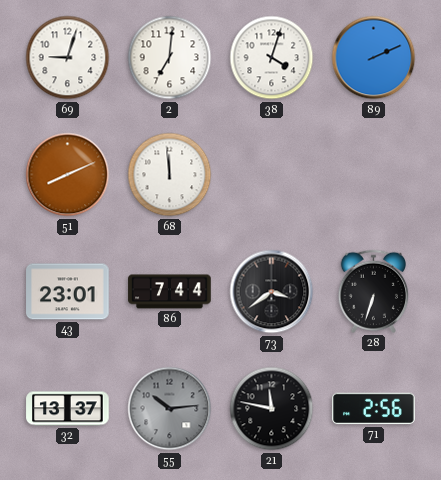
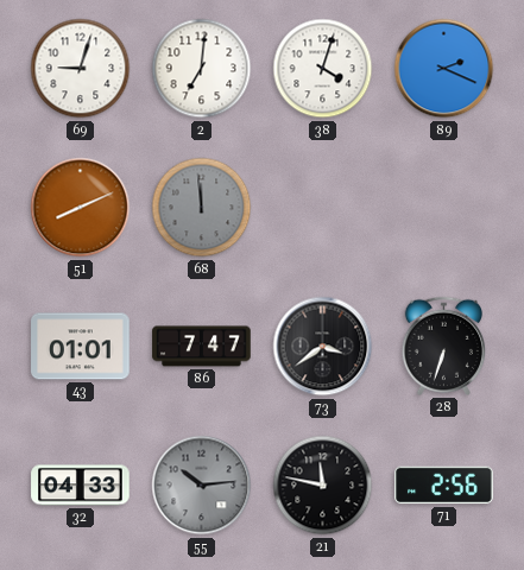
89: 2:11 -> 2:19
68 dial: white -> grey
43: 23:01 -> 01:01
86: 7:44 -> 7:47
32: 13:37 -> 04:33
